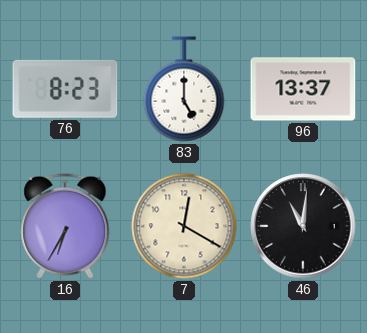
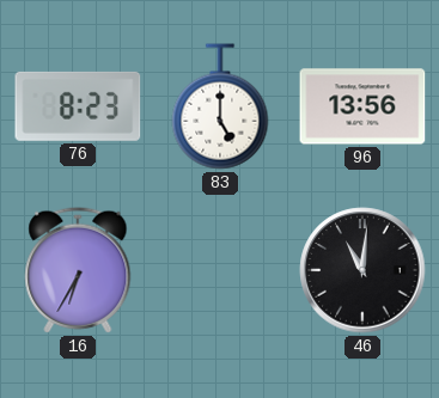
96: 13:37 -> 13:56
7: 12:20 -> none
